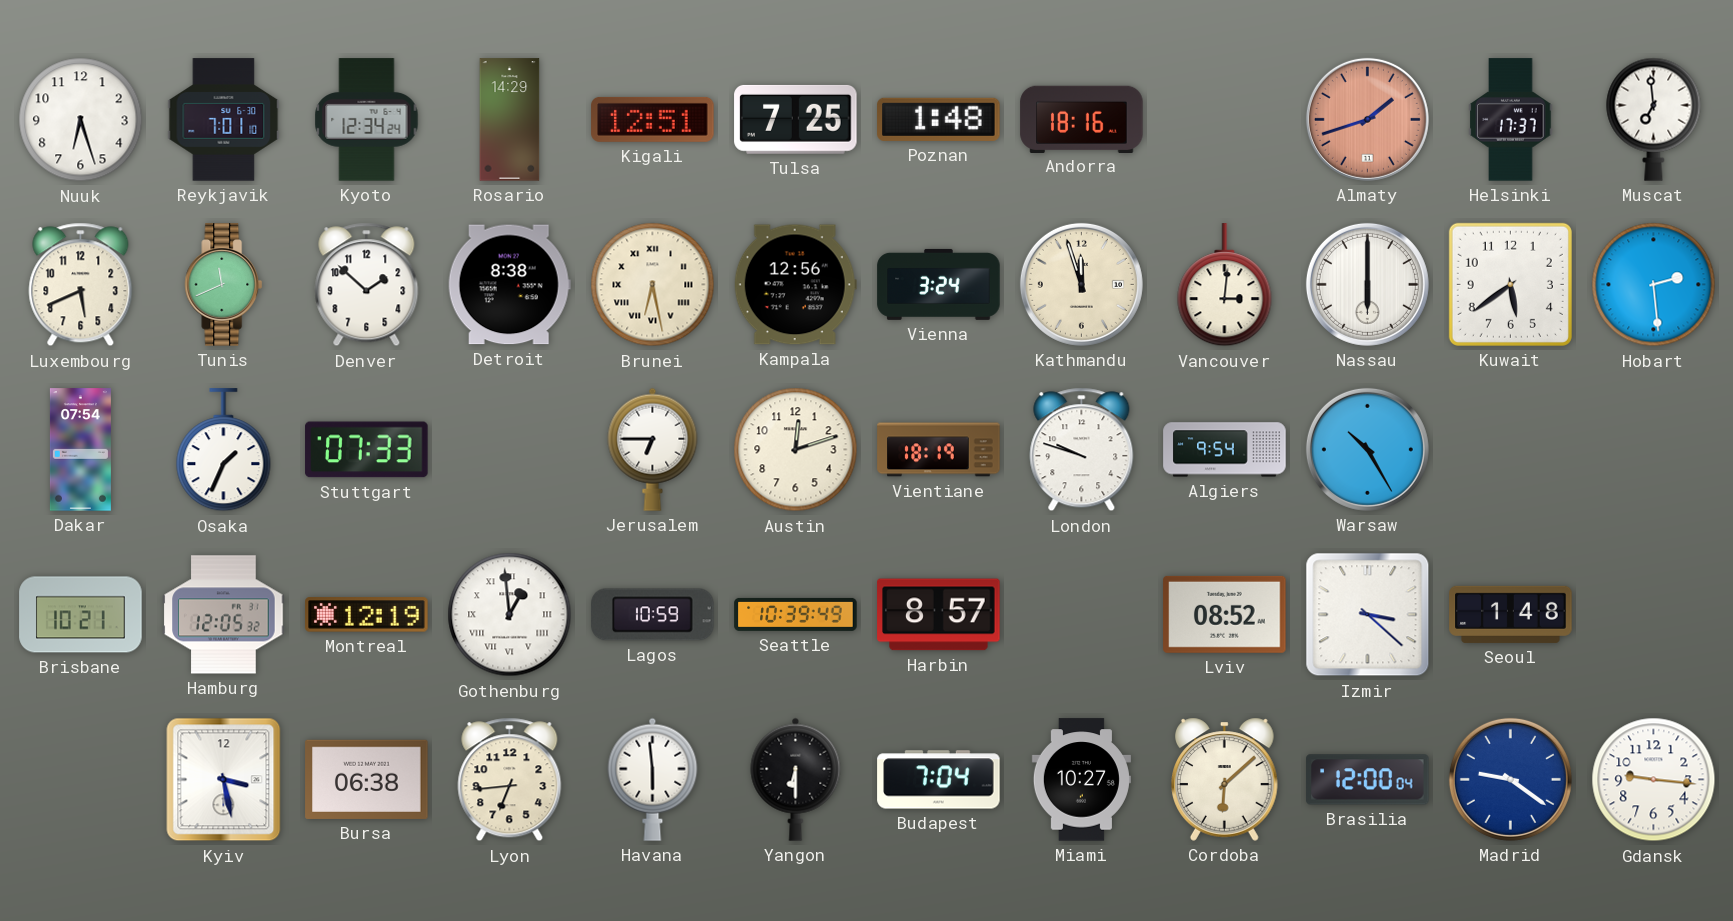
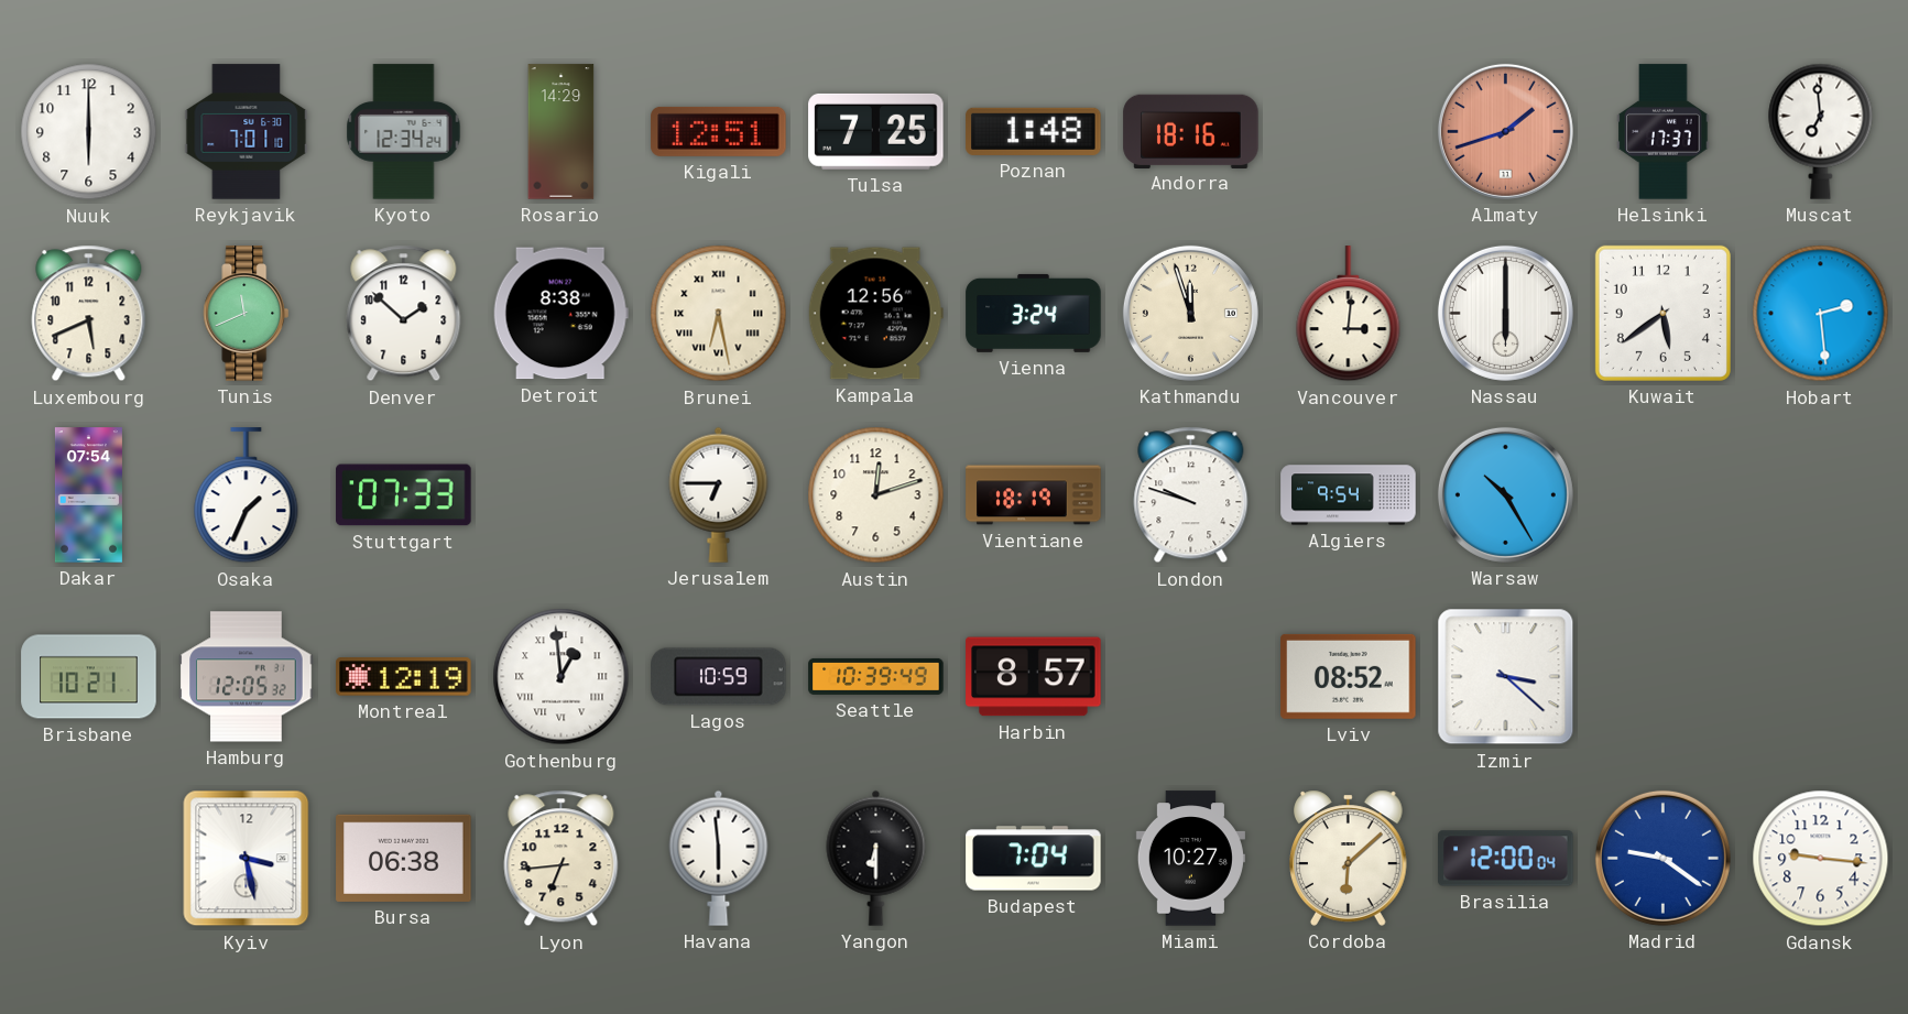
Nuuk: 6:27 -> 6:00
Seoul: 1:48 -> none
